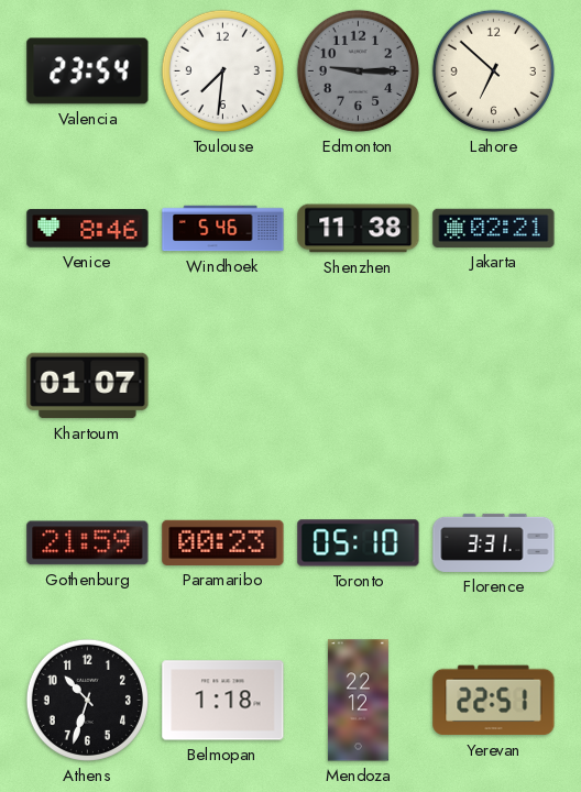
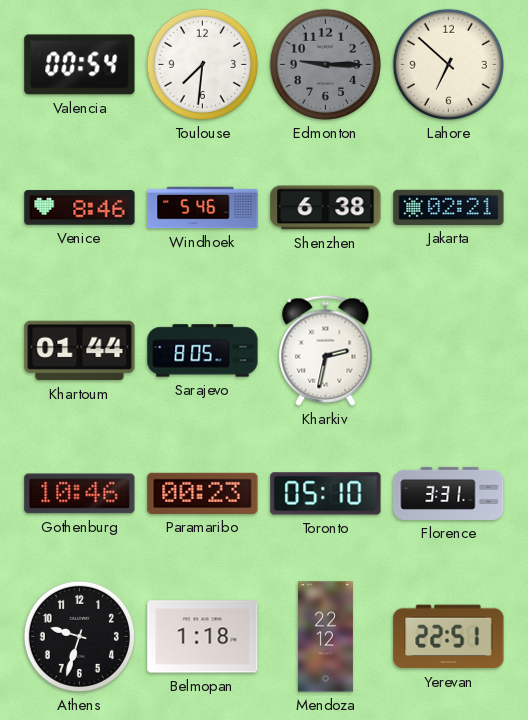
Valencia: 23:54 -> 00:54
Shenzhen: 11:38 -> 6:38
Khartoum: 01:07 -> 01:44
Sarajevo: none -> 8:05
Kharkiv: none -> 2:32
Gothenburg: 21:59 -> 10:46
Athens: 10:33 -> 9:33
